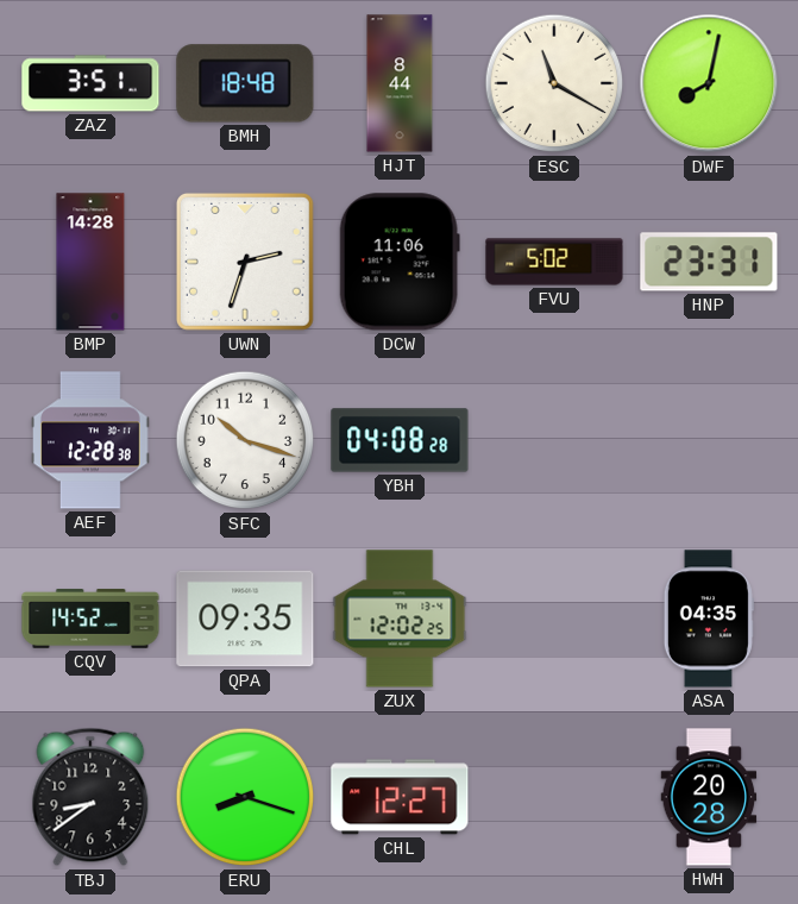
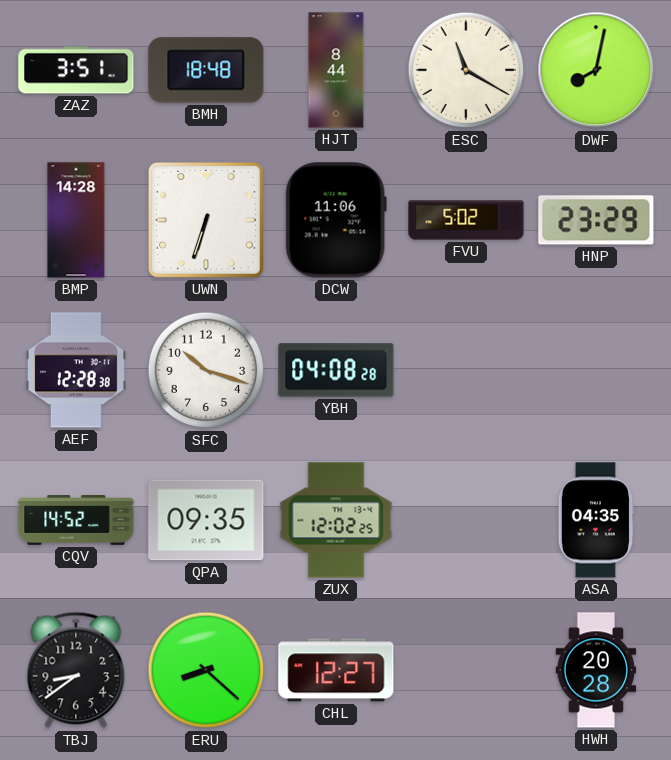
UWN: 2:33 -> 6:33
HNP: 23:31 -> 23:29
ERU: 8:18 -> 8:22
